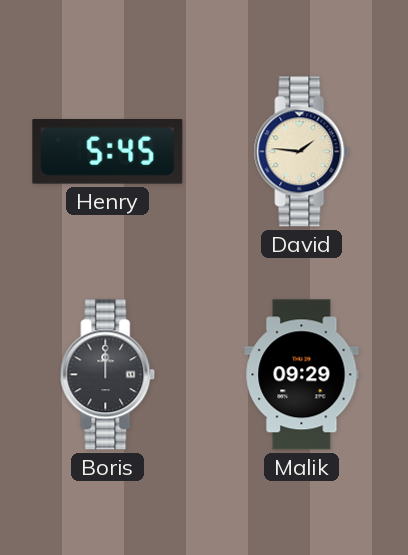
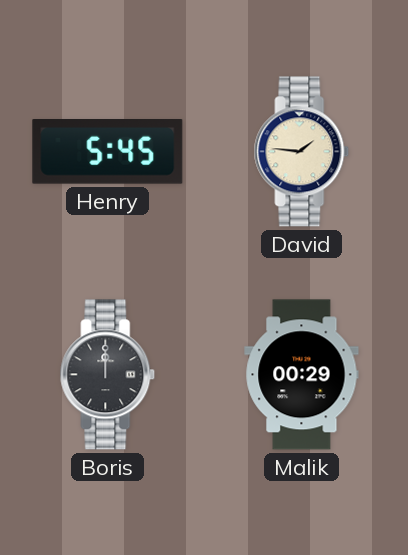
Malik: 09:29 -> 00:29
